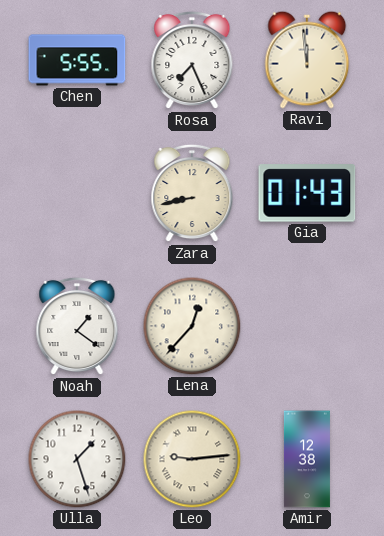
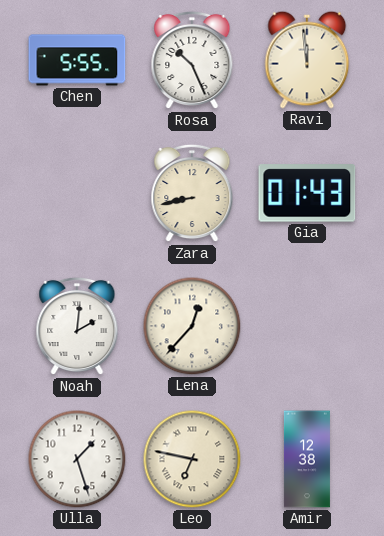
Rosa: 7:26 -> 10:26
Noah: 1:21 -> 2:01
Leo: 9:14 -> 6:47
